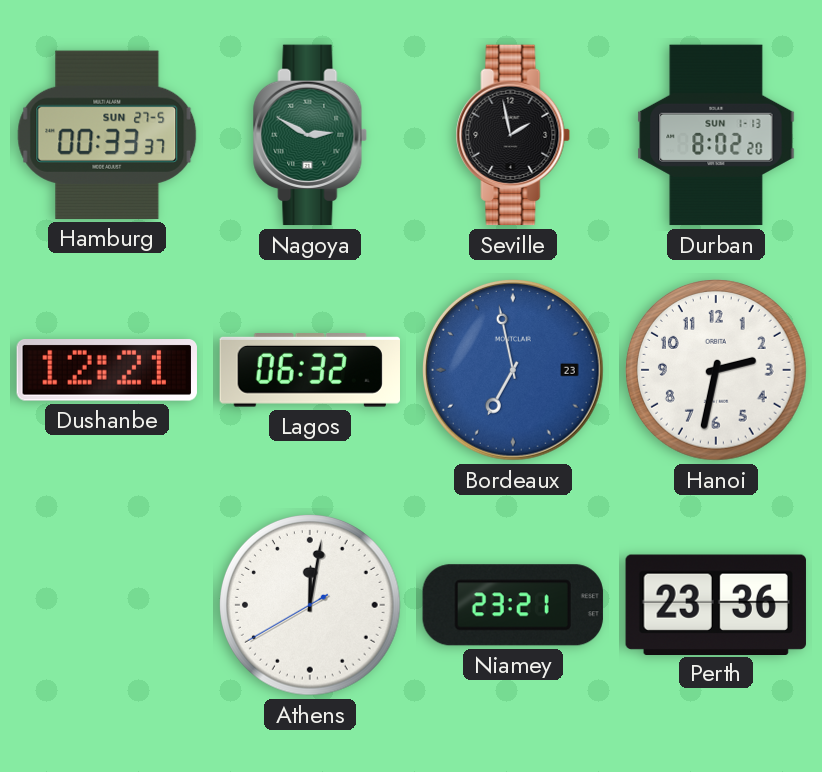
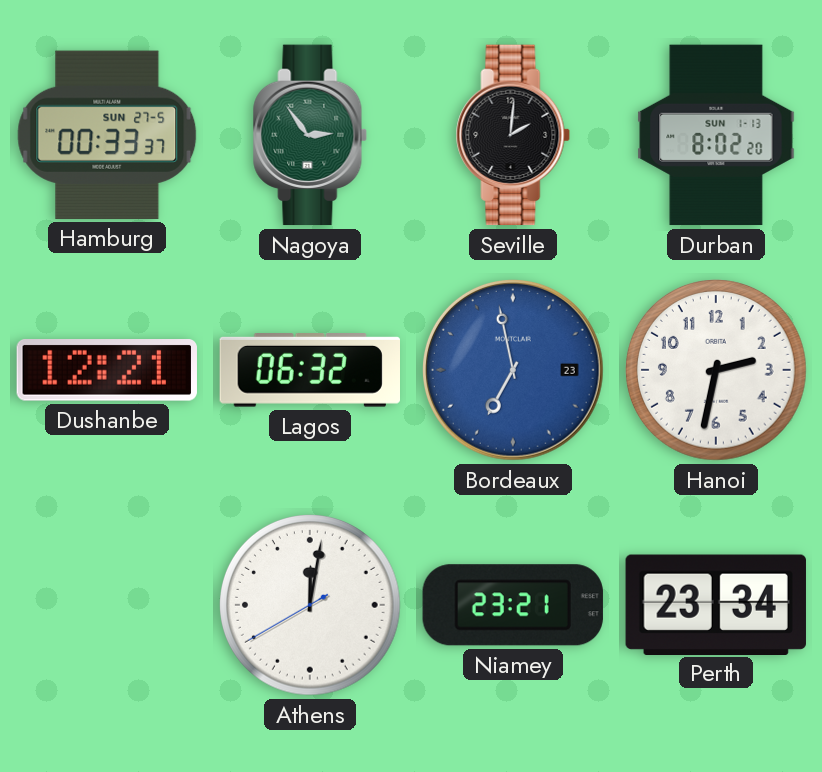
Nagoya: 2:50 -> 2:54
Seville: 1:58 -> 2:01
Perth: 23:36 -> 23:34
